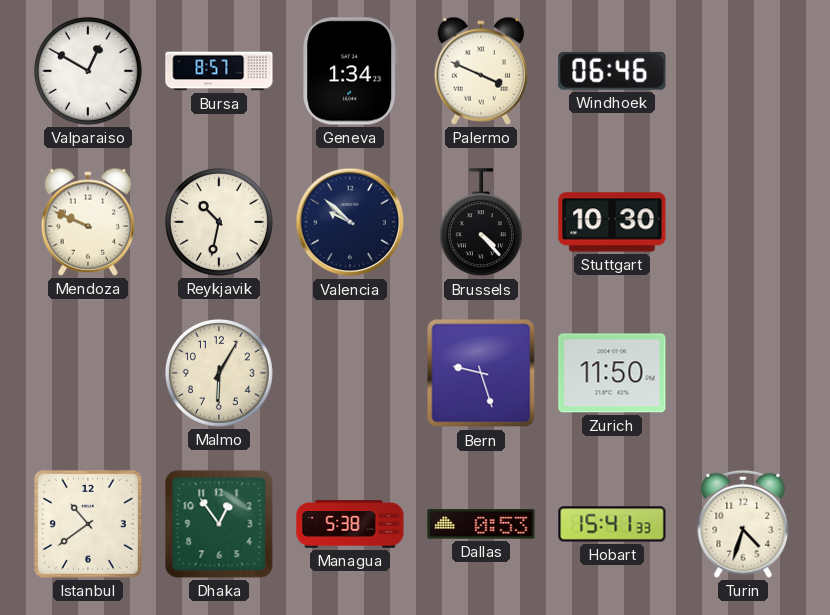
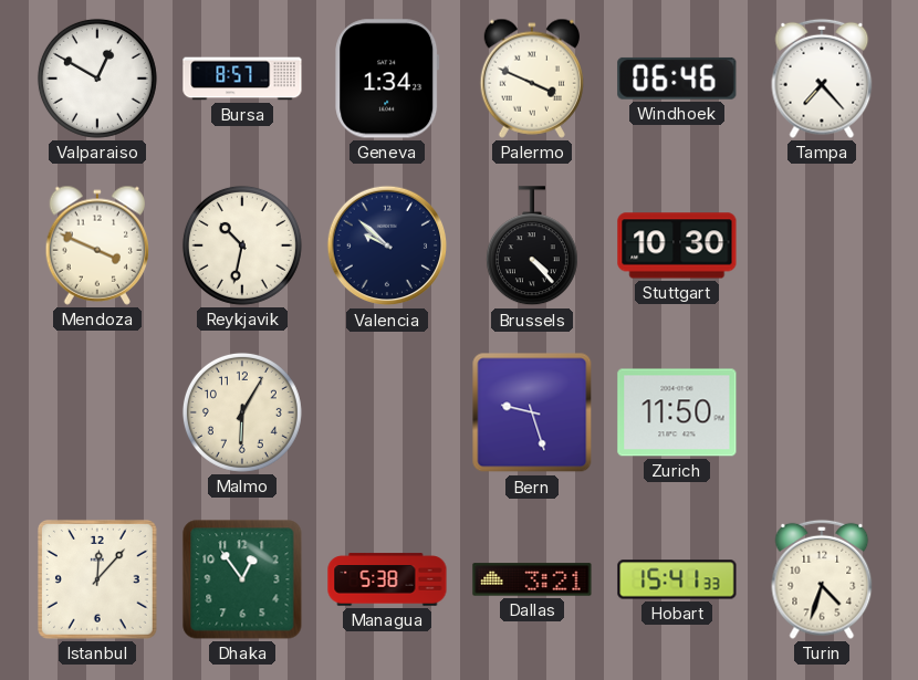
Tampa: none -> 7:23
Mendoza: 9:49 -> 3:49
Istanbul: 10:39 -> 12:07
Dallas: 0:53 -> 3:21
